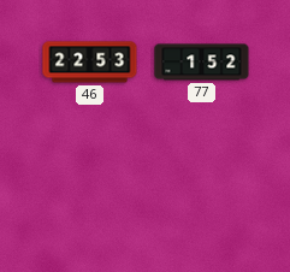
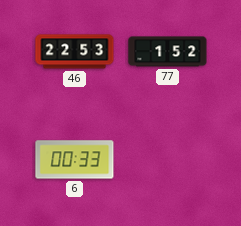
6: none -> 00:33
